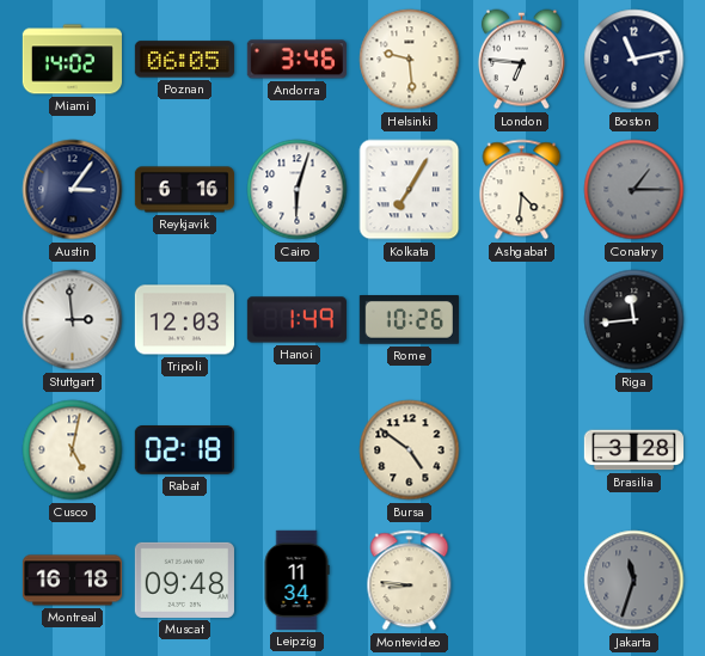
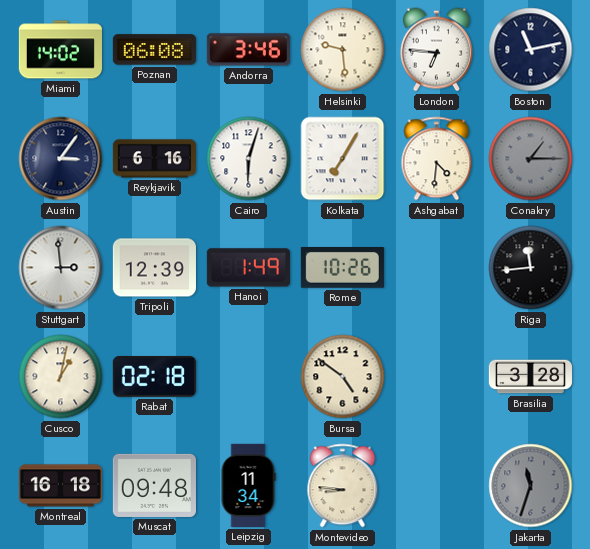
Poznan: 06:05 -> 06:08
Tripoli: 12:03 -> 12:39
Cusco: 5:02 -> 1:02
